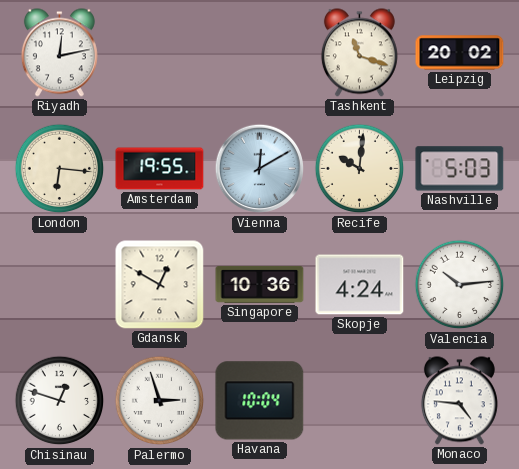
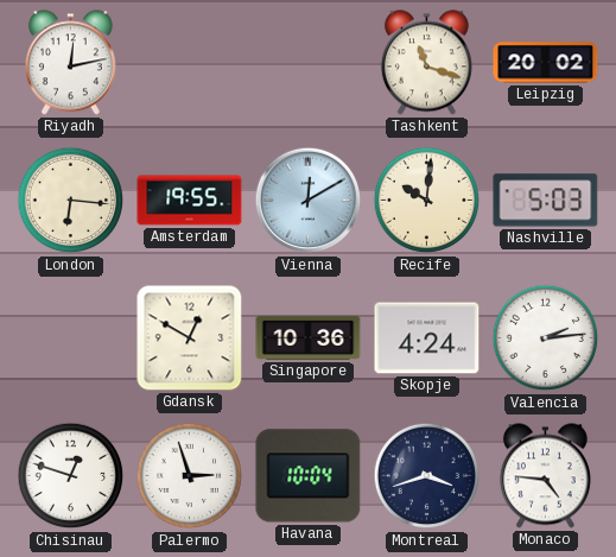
Valencia: 10:14 -> 2:14
Montreal: none -> 3:42
